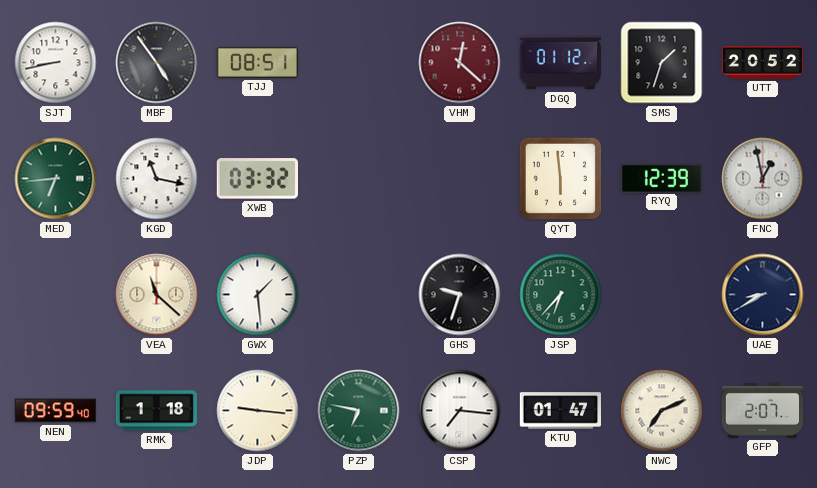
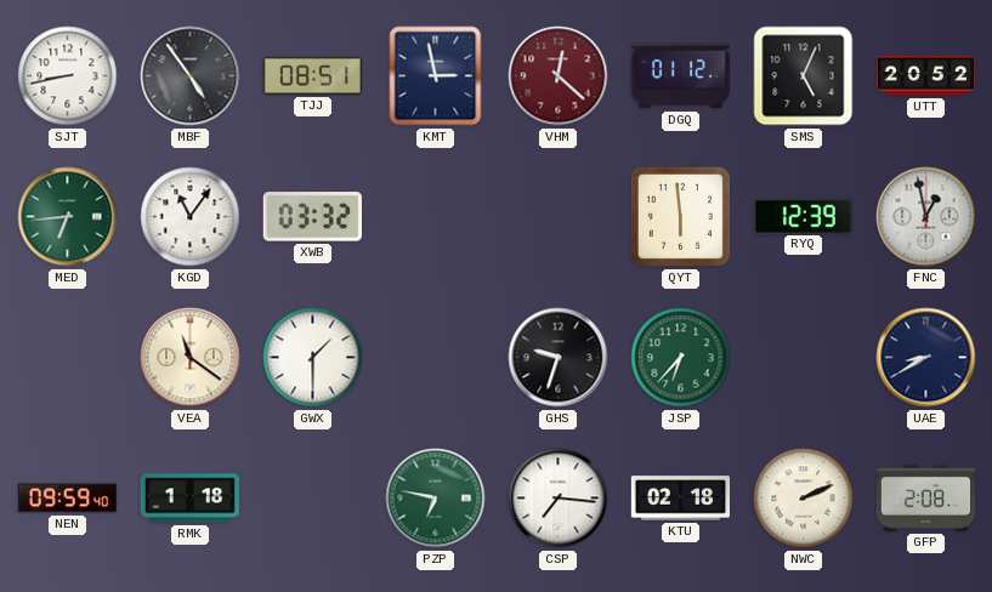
KMT: none -> 2:58
SMS: 1:33 -> 5:04
KGD: 11:17 -> 11:06
VEA: 11:22 -> 11:21
GWX: 1:29 -> 1:30
JDP: 9:16 -> none
KTU: 01:47 -> 02:18
NWC: 7:11 -> 2:11
GFP: 2:07 -> 2:08
